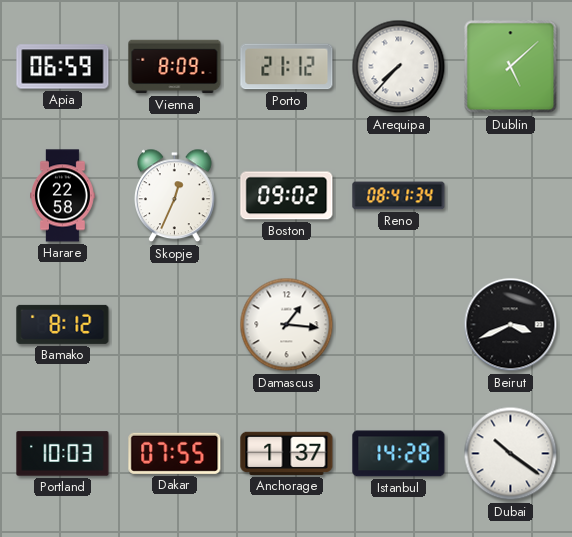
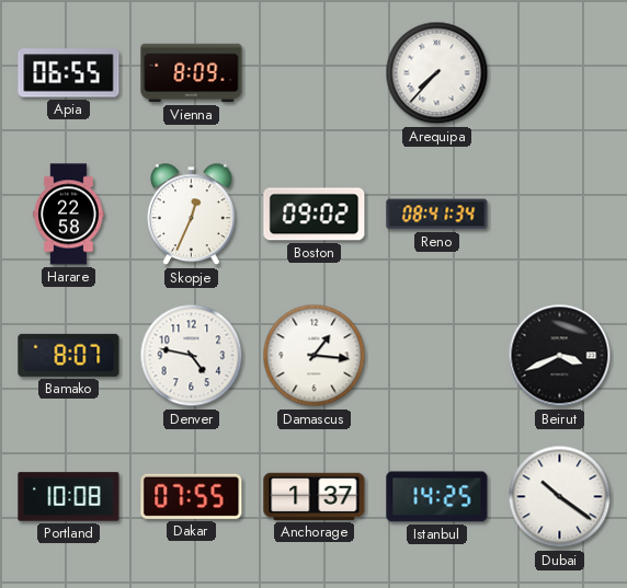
Apia: 06:59 -> 06:55
Porto: 21:12 -> none
Dublin: 5:08 -> none
Bamako: 8:12 -> 8:07
Denver: none -> 4:47
Portland: 10:03 -> 10:08
Istanbul: 14:28 -> 14:25
